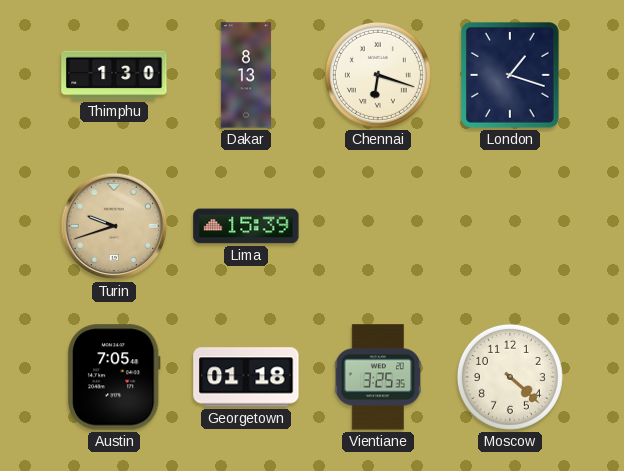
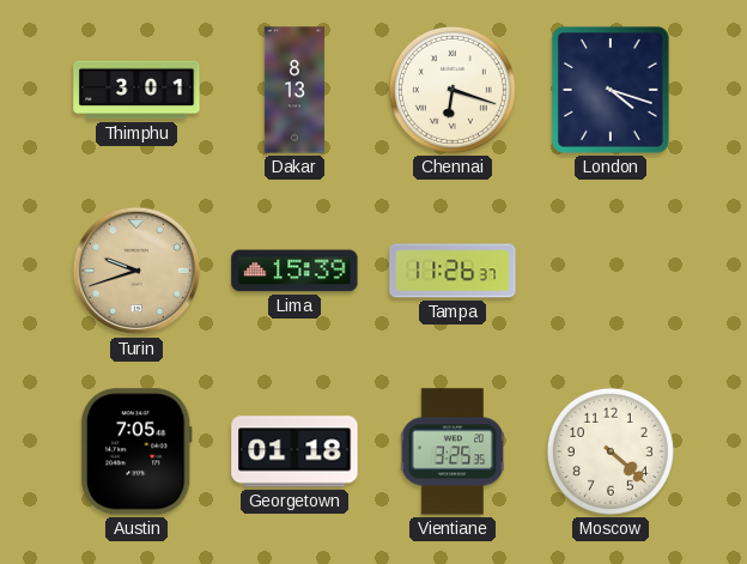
Thimphu: 1:30 -> 3:01
London: 1:18 -> 4:18
Tampa: none -> 11:26
